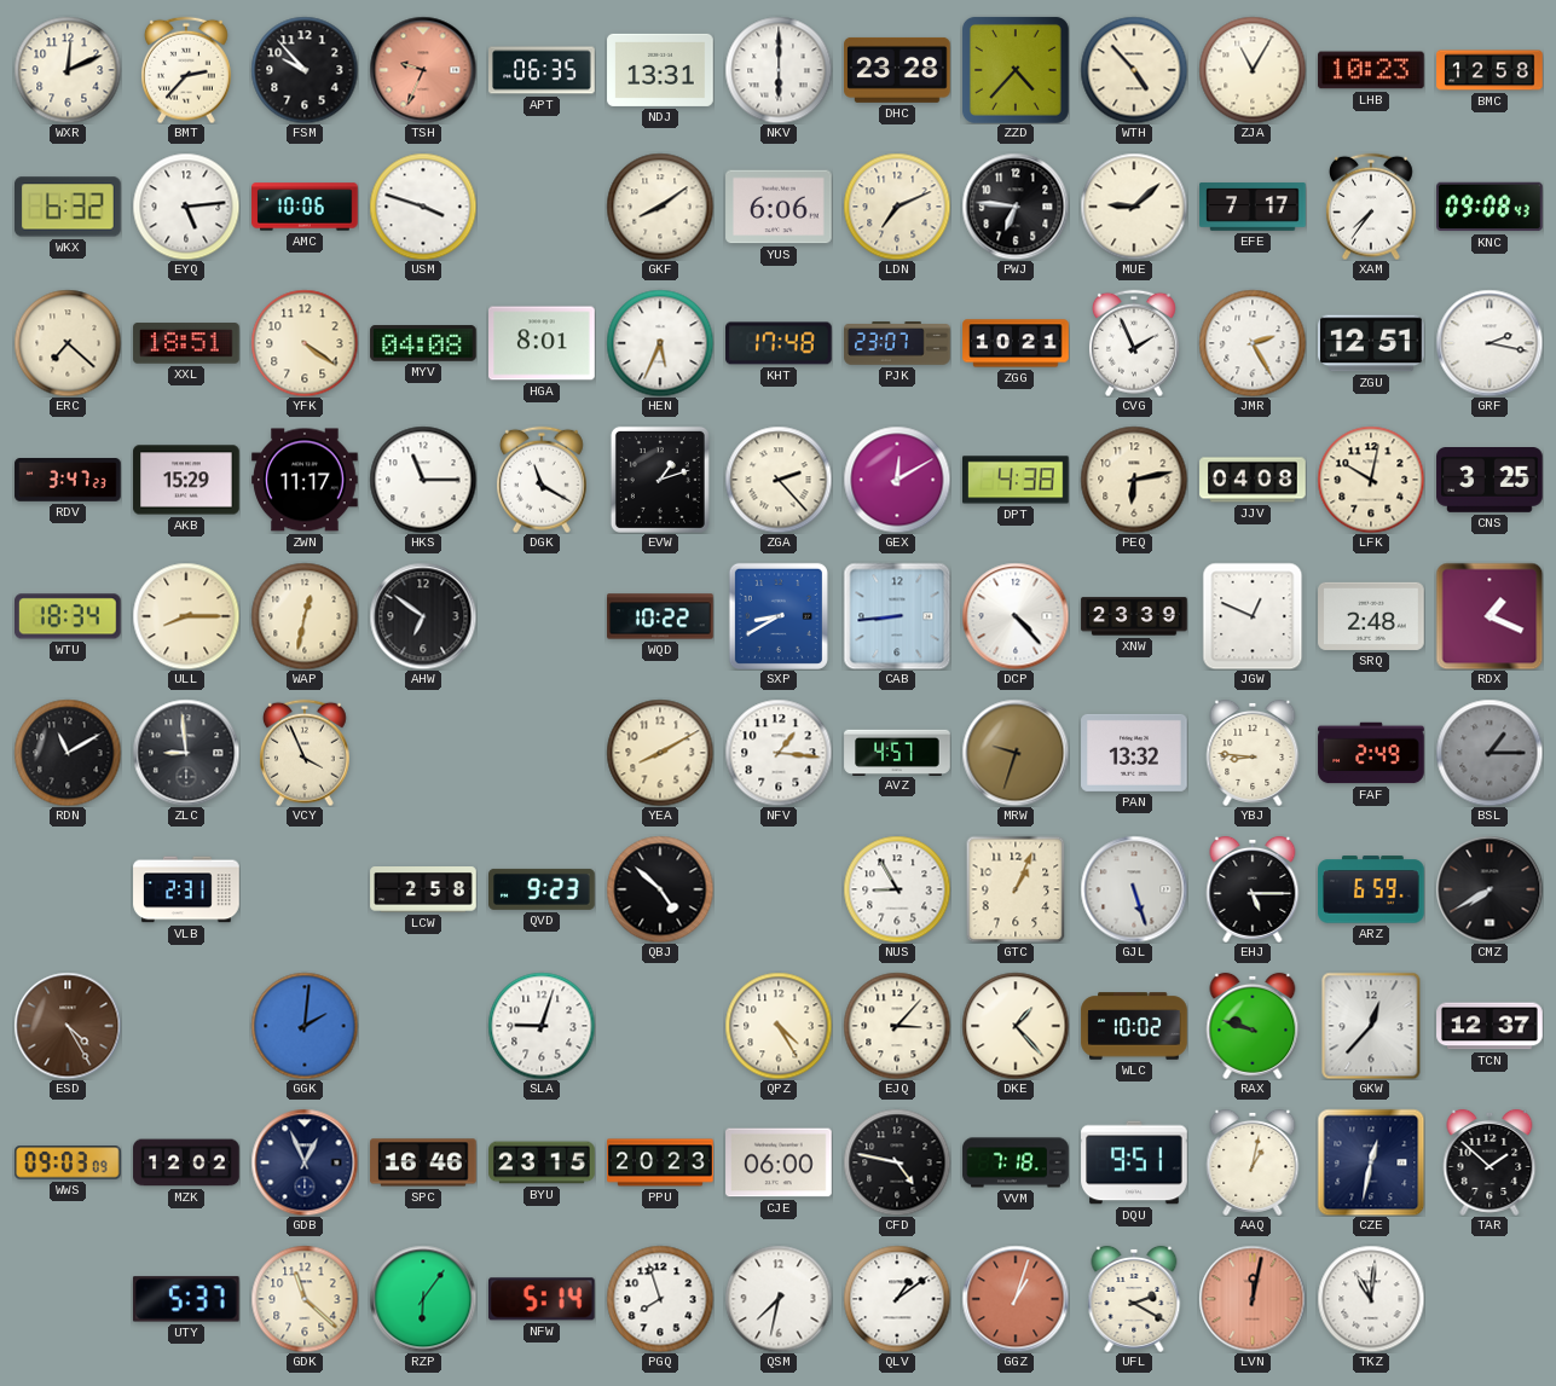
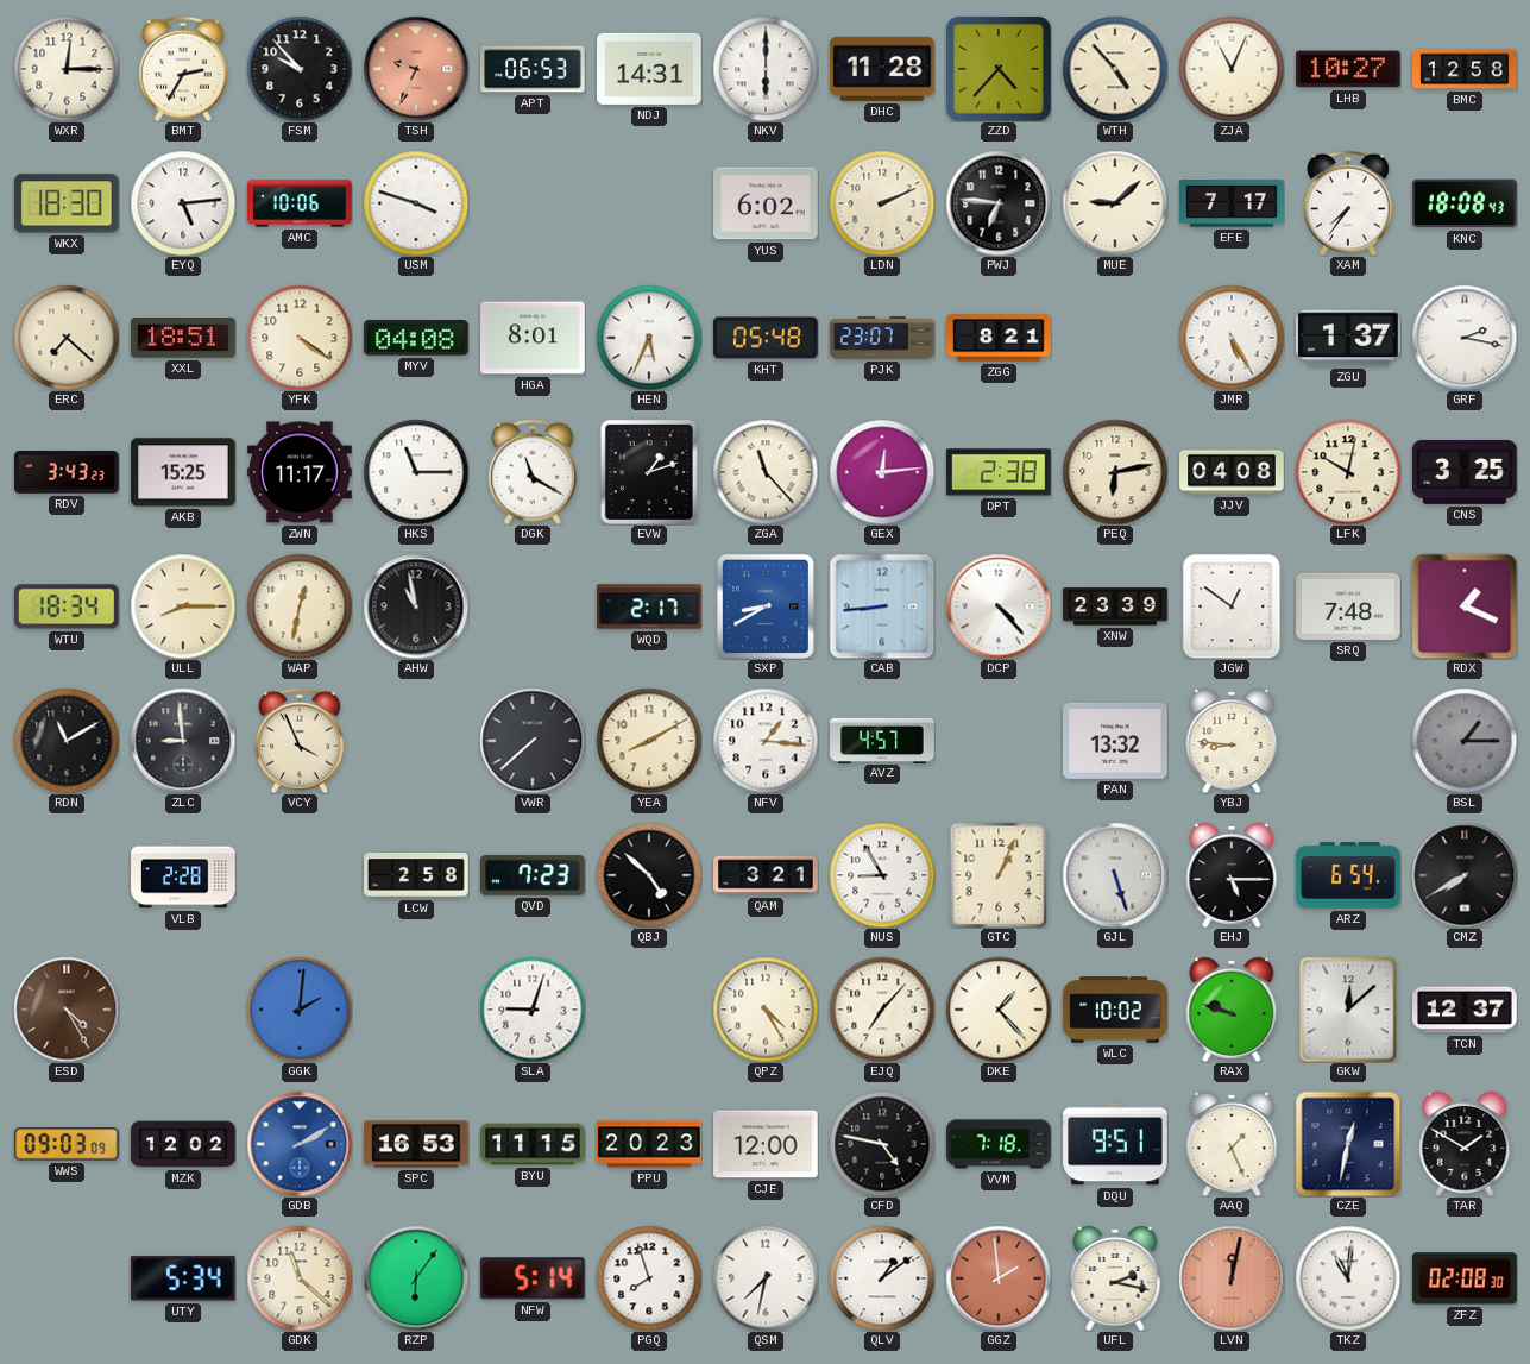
WXR: 12:11 -> 12:15
BMT: 2:37 -> 2:35
APT: 06:35 -> 06:53
NDJ: 13:31 -> 14:31
DHC: 23:28 -> 11:28
ZJA: 11:05 -> 11:04
LHB: 10:23 -> 10:27
WKX: 6:32 -> 18:30
GKF: 8:09 -> none
YUS: 6:06 -> 6:02
LDN: 7:11 -> 2:11
KNC: 09:08 -> 18:08
KHT: 17:48 -> 05:48
ZGG: 10:21 -> 8:21
CVG: 1:56 -> none
JMR: 2:25 -> 5:25
ZGU: 12:51 -> 1:37
RDV: 3:47 -> 3:43
AKB: 15:29 -> 15:25
ZGA: 2:23 -> 11:23
GEX: 12:10 -> 12:14
DPT: 4:38 -> 2:38
AHW: 6:51 -> 10:58
WQD: 10:22 -> 2:17
JGW: 12:49 -> 12:51
SRQ: 2:48 -> 7:48
VWR: none -> 7:38
MRW: 9:33 -> none
FAF: 2:49 -> none
VLB: 2:31 -> 2:28
QVD: 9:23 -> 7:23
QAM: none -> 3:21
ARZ: 6:59 -> 6:54
EJQ: 3:07 -> 7:07
GKW: 12:37 -> 12:08
GDB: 12:56 -> 2:10
GDB dial: navy -> blue
SPC: 16:46 -> 16:53
BYU: 23:15 -> 11:15
CJE: 06:00 -> 12:00
AAQ: 1:02 -> 1:26
TAR: 1:52 -> 1:50
UTY: 5:37 -> 5:34
GGZ: 1:03 -> 1:59
UFL: 2:20 -> 2:17
ZFZ: none -> 02:08
